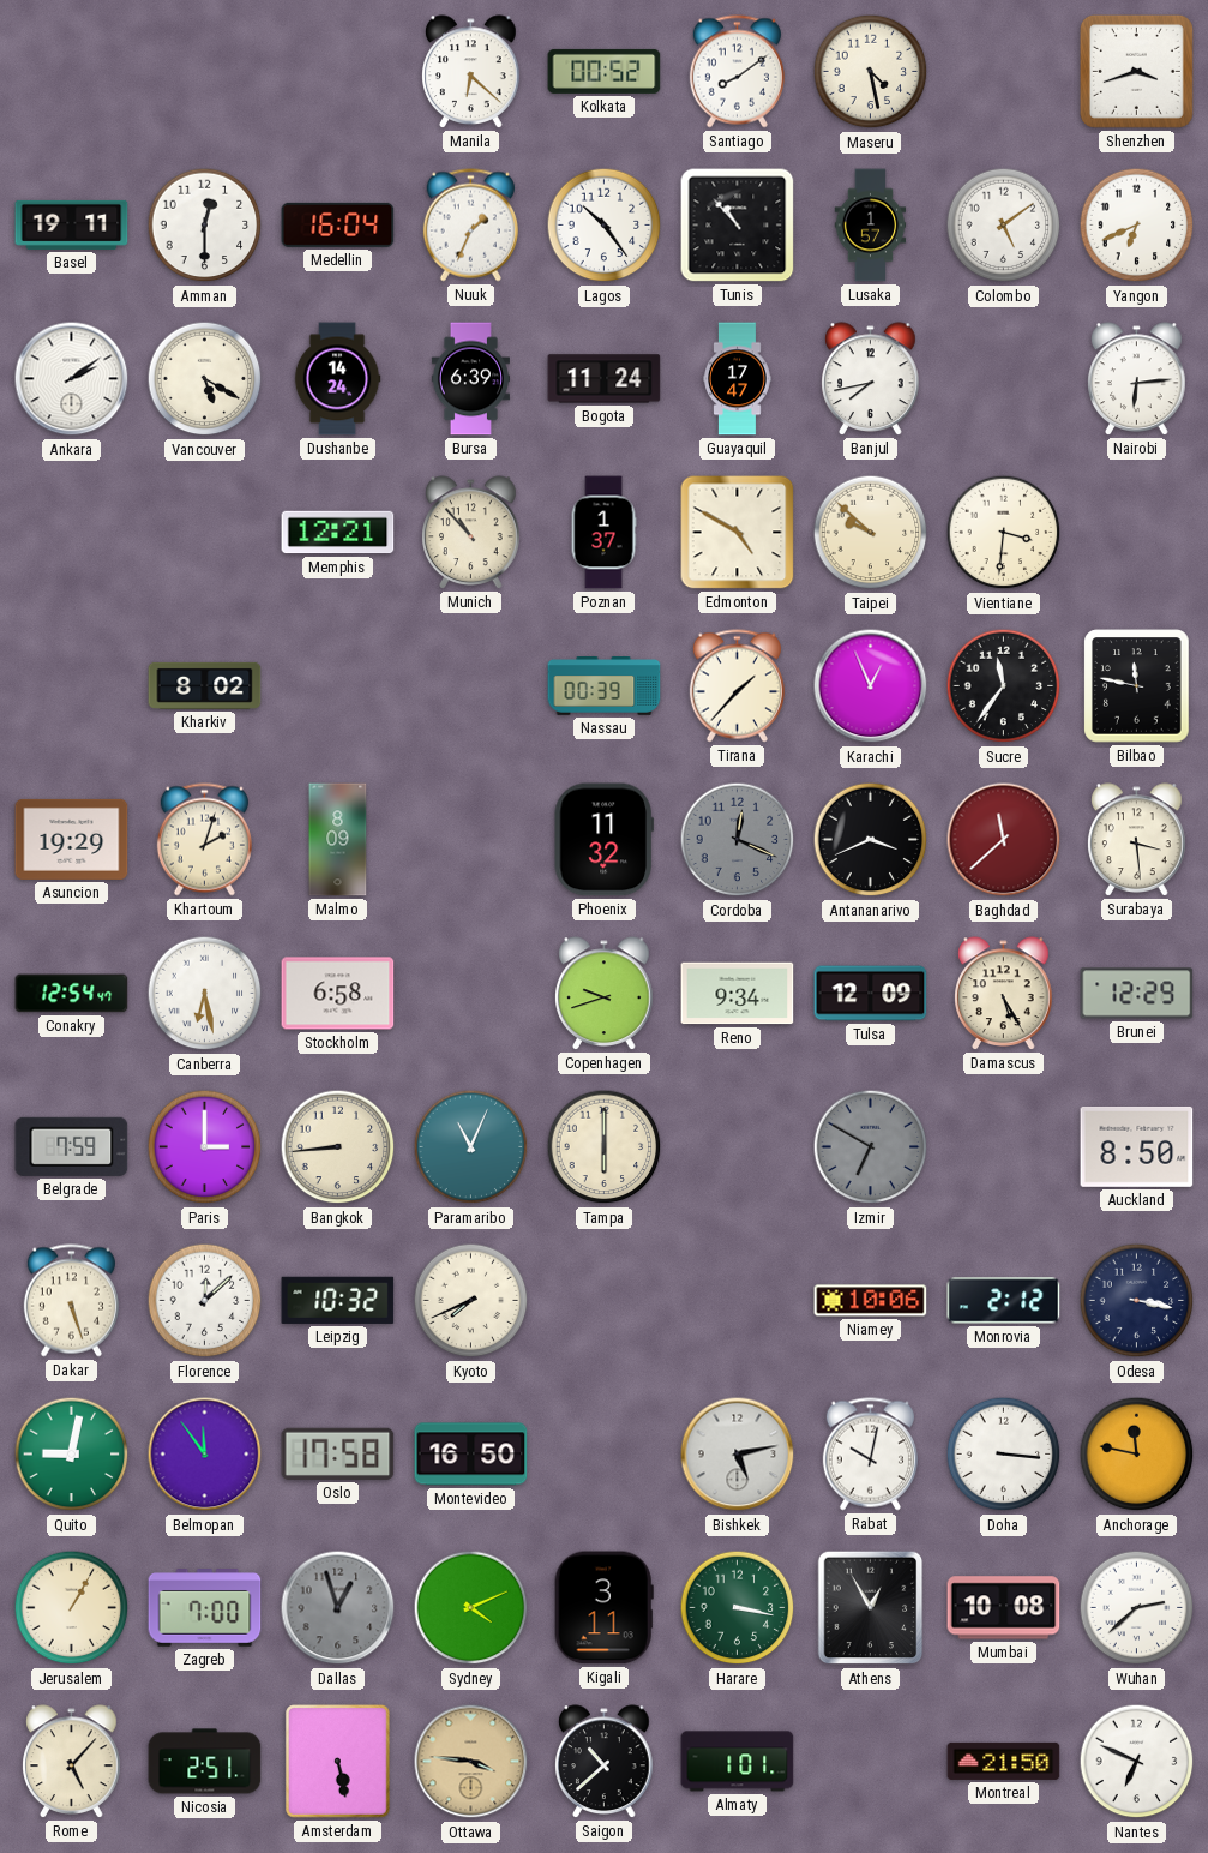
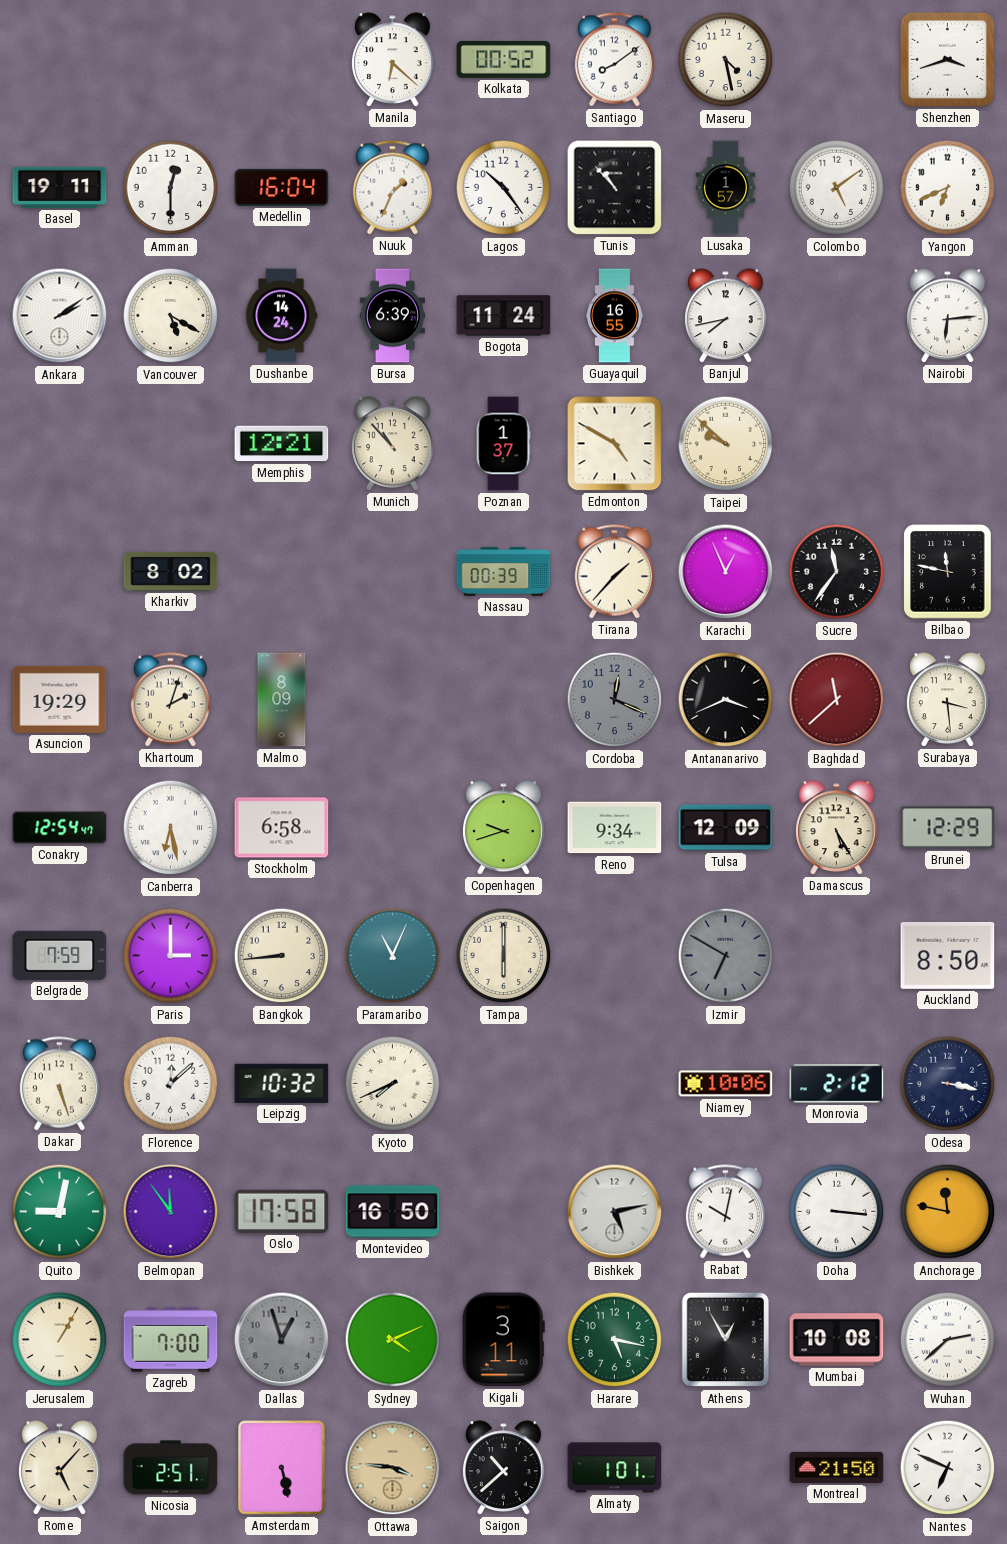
Guayaquil: 17:47 -> 16:55
Vientiane: 3:31 -> none
Phoenix: 11:32 -> none
Harare: 3:17 -> 5:17
